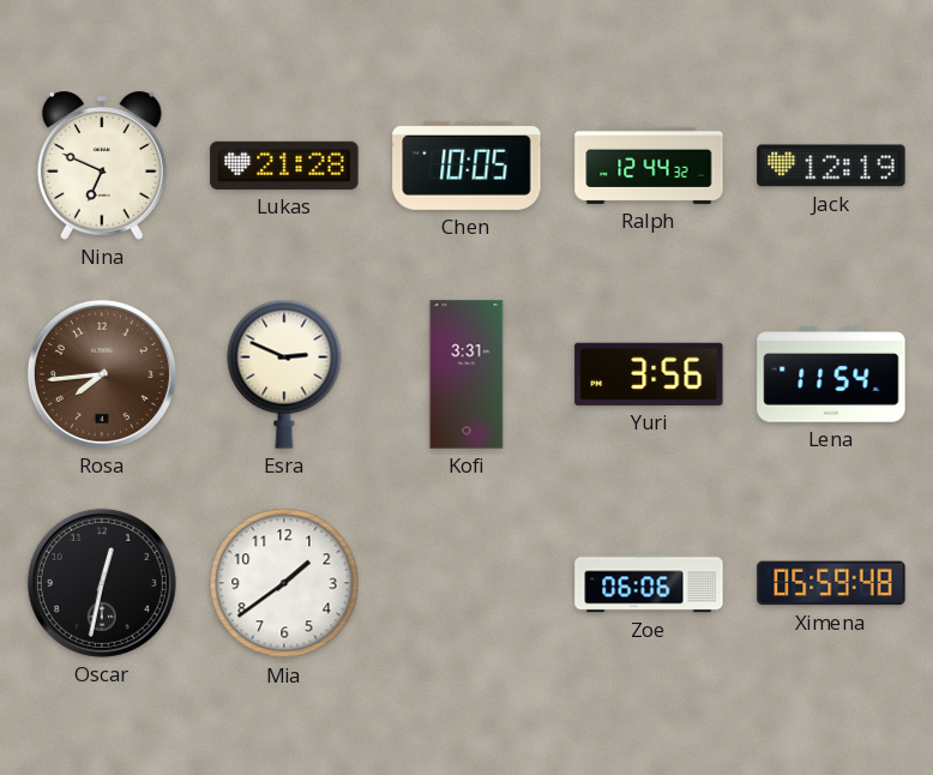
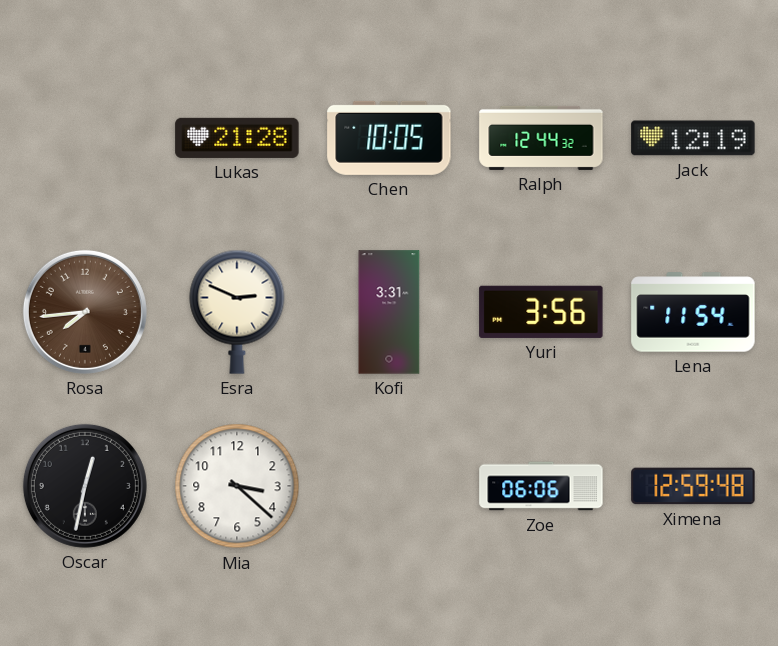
Nina: 6:49 -> none
Mia: 1:39 -> 3:22
Ximena: 05:59 -> 12:59
